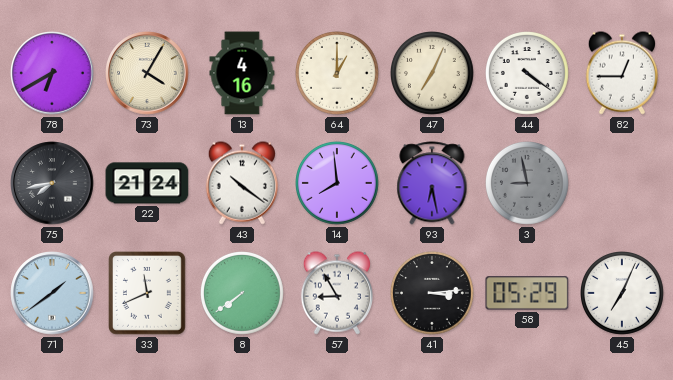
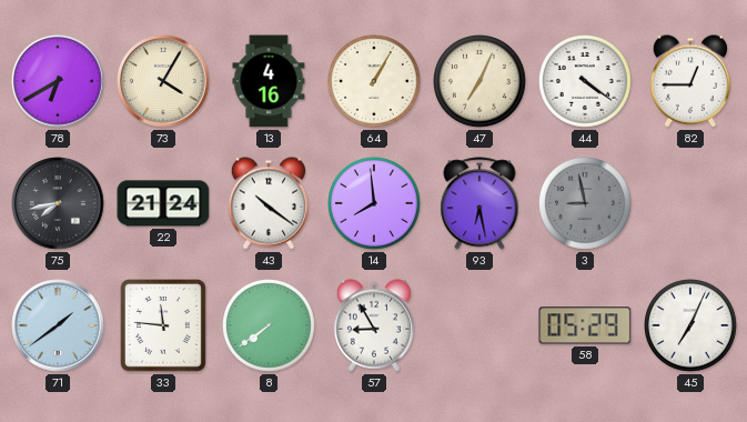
64: 1:00 -> 1:05
33: 11:41 -> 11:46
41: 3:14 -> none
